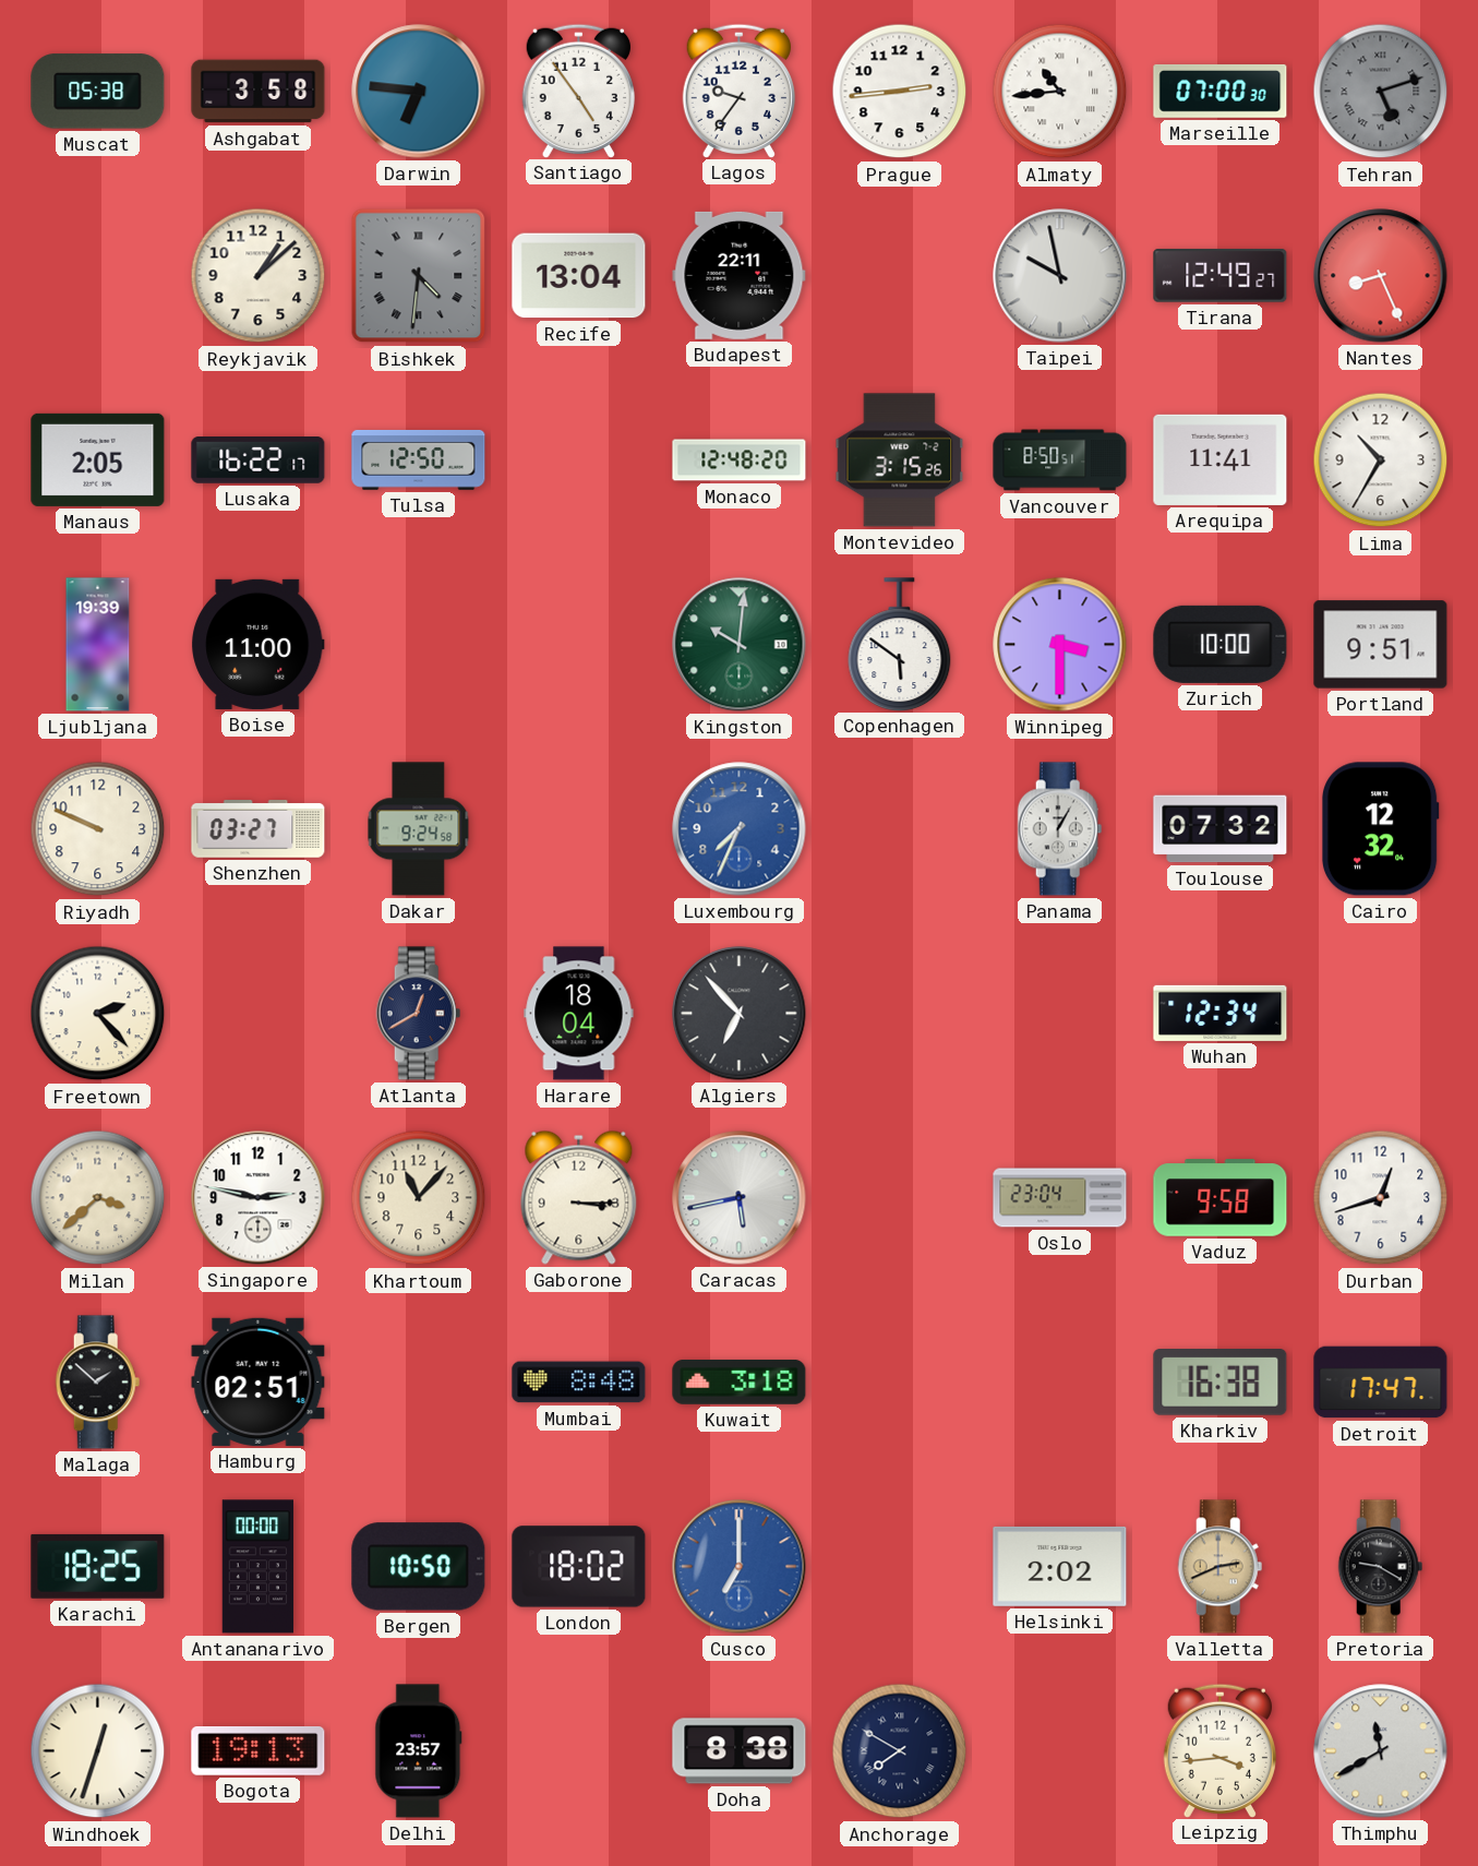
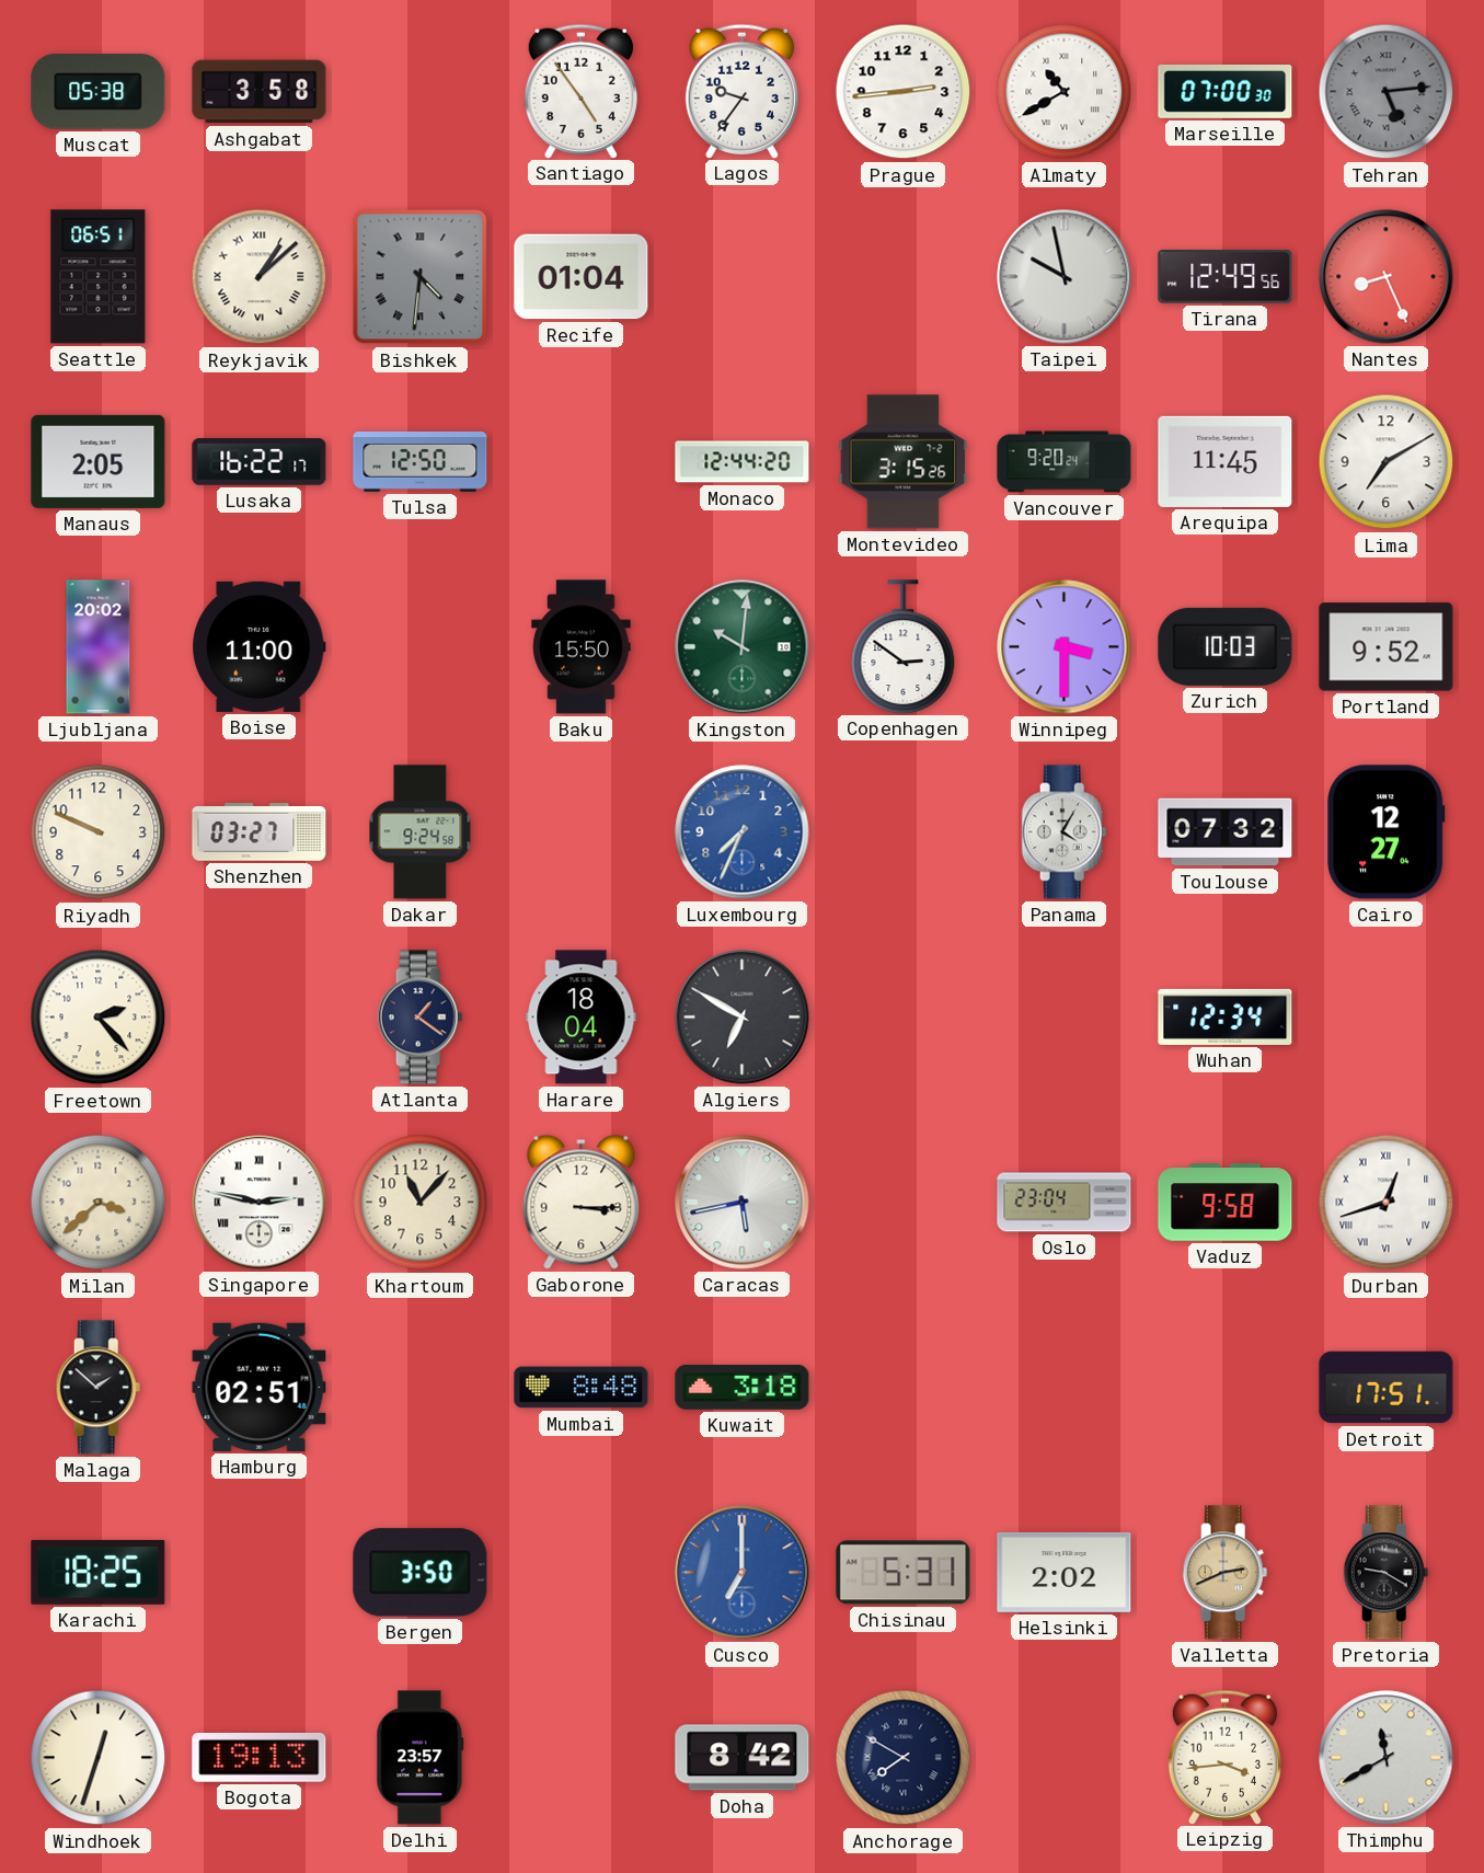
Darwin: 6:46 -> none
Almaty: 10:44 -> 10:40
Tehran: 5:12 -> 5:14
Seattle: none -> 06:51
Reykjavik numerals: Arabic -> Roman
Recife: 13:04 -> 01:04
Budapest: 22:11 -> none
Tirana: 12:49:27 -> 12:49:56
Monaco: 12:48 -> 12:44
Vancouver: 8:50 -> 9:20
Arequipa: 11:41 -> 11:45
Lima: 10:35 -> 7:10
Ljubljana: 19:39 -> 20:02
Baku: none -> 15:50
Copenhagen: 5:51 -> 2:51
Zurich: 10:00 -> 10:03
Portland: 9:51 -> 9:52
Panama: 1:05 -> 4:05
Cairo: 12:32 -> 12:27
Atlanta: 12:40 -> 1:21
Algiers: 6:53 -> 6:50
Singapore numerals: Arabic -> Roman
Durban numerals: Arabic -> Roman
Kharkiv: 16:38 -> none
Detroit: 17:47 -> 17:51
Antananarivo: 00:00 -> none
Bergen: 10:50 -> 3:50
London: 18:02 -> none
Chisinau: none -> 5:31
Doha: 8:38 -> 8:42
